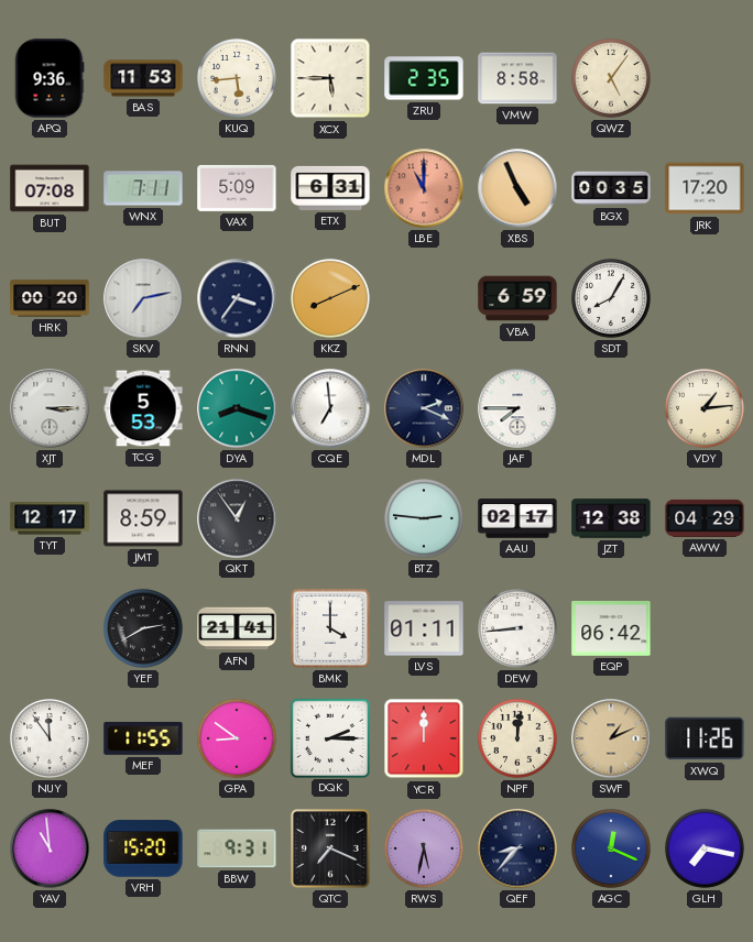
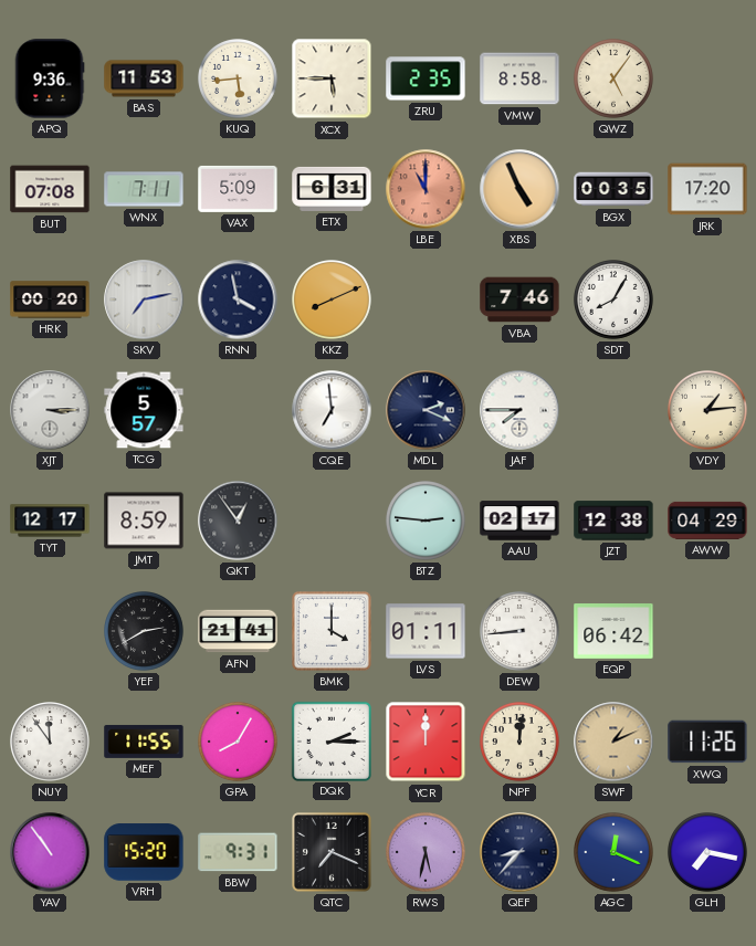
RNN: 3:36 -> 3:58
VBA: 6:59 -> 7:46
TCG: 5:53 -> 5:57
DYA: 8:18 -> none
GPA: 8:51 -> 8:05
YAV: 10:59 -> 10:54
